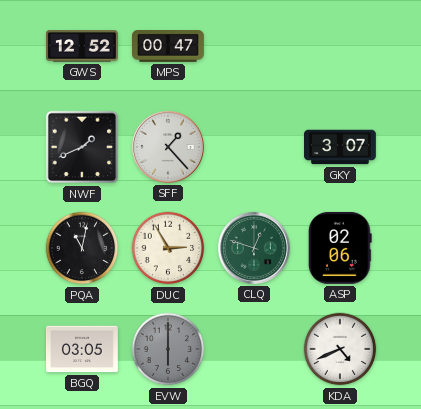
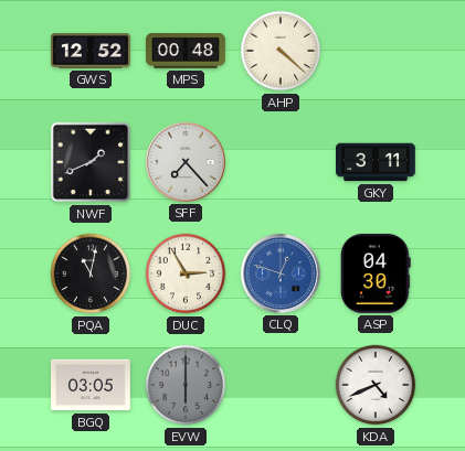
MPS: 00:47 -> 00:48
AHP: none -> 4:22
SFF: 1:23 -> 7:23
GKY: 3:07 -> 3:11
CLQ dial: green -> blue
ASP: 02:06 -> 04:30
